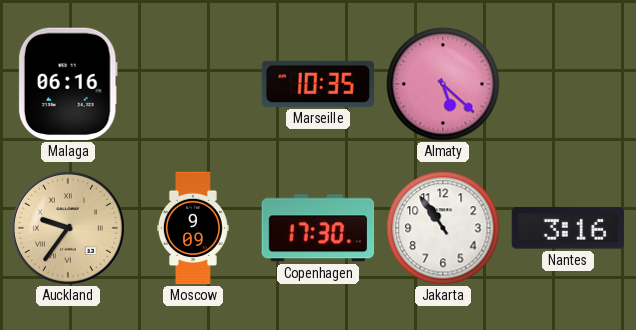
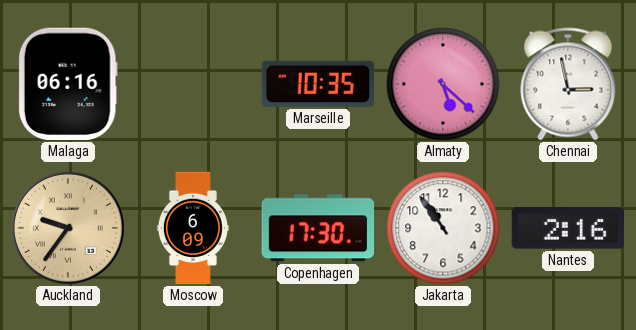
Chennai: none -> 2:58
Moscow: 9:09 -> 6:09
Nantes: 3:16 -> 2:16
